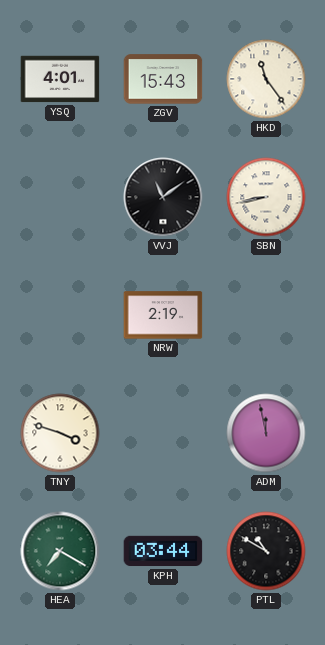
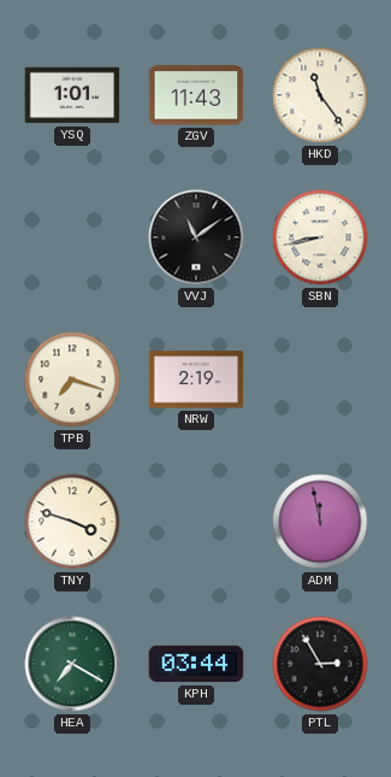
YSQ: 4:01 -> 1:01
ZGV: 15:43 -> 11:43
TPB: none -> 7:18
PTL: 10:50 -> 2:55
